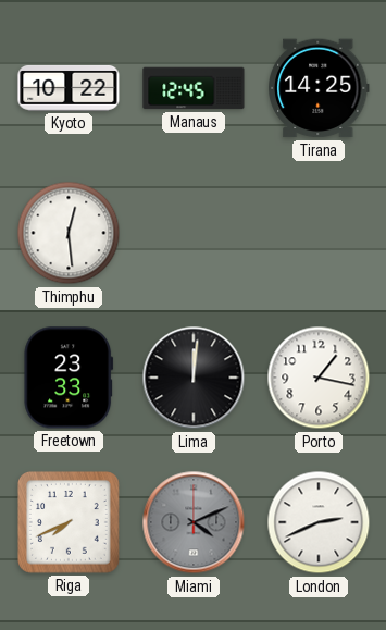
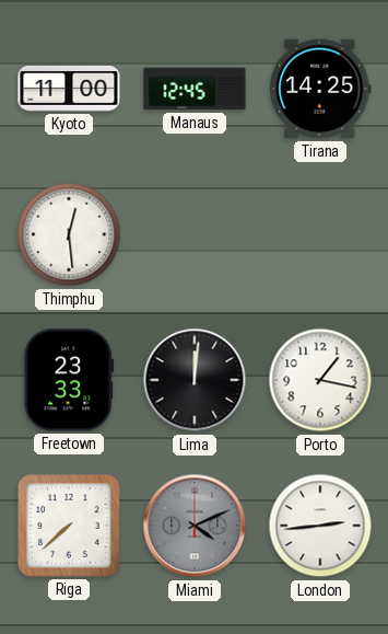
Kyoto: 10:22 -> 11:00
Riga: 7:41 -> 7:38
London: 2:41 -> 2:44
